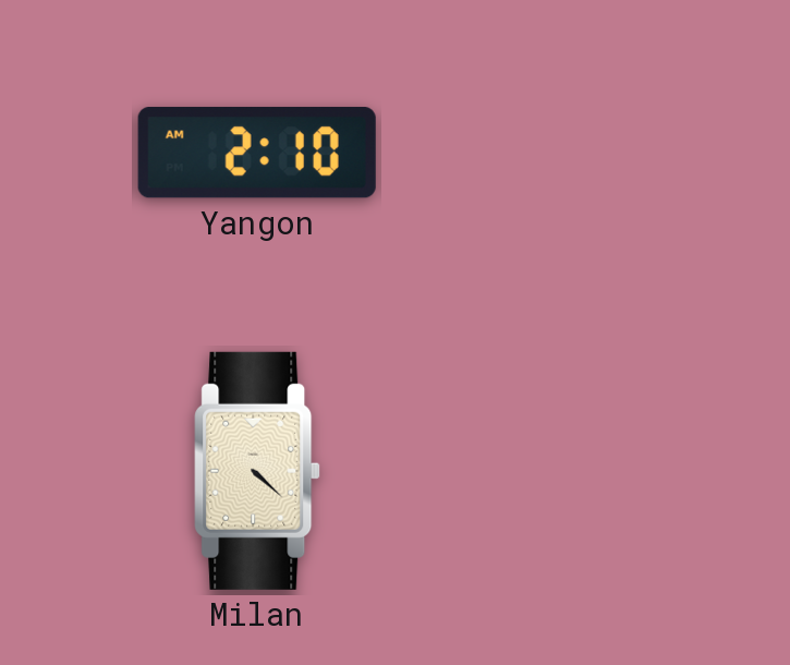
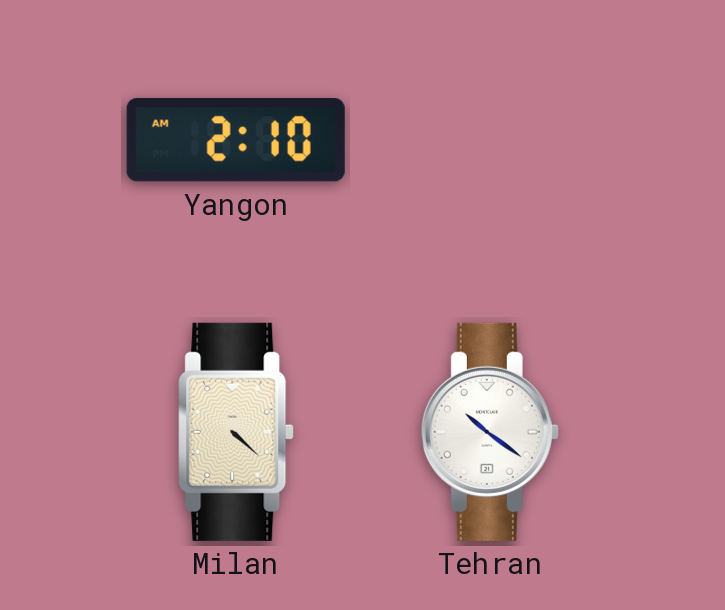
Tehran: none -> 10:21
